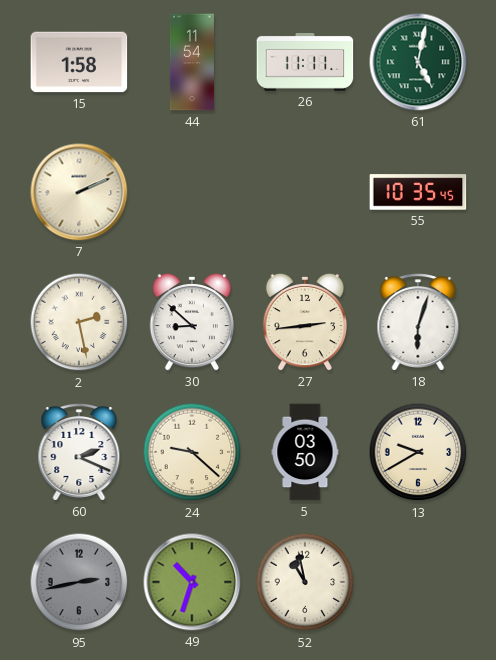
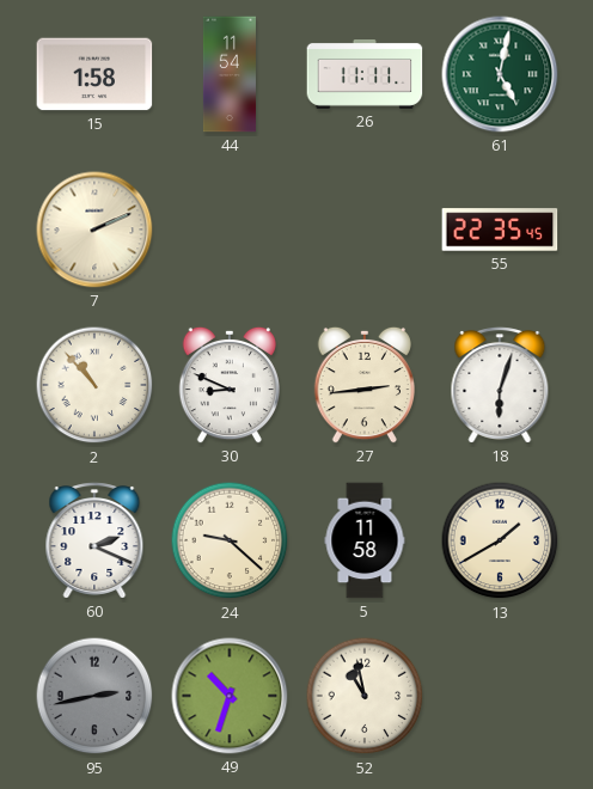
55: 10:35 -> 22:35
2: 2:28 -> 10:53
30: 8:52 -> 8:49
5: 03:50 -> 11:58
13: 9:40 -> 1:40
